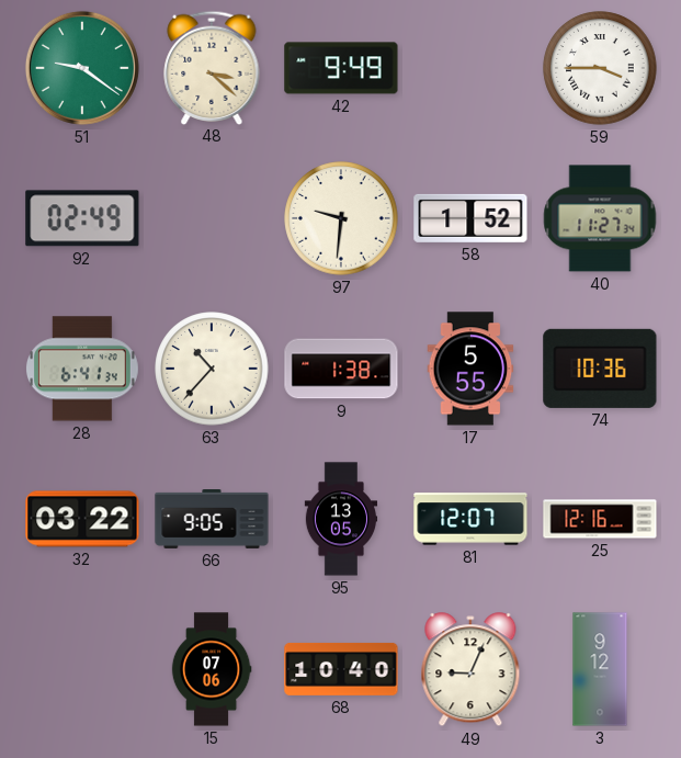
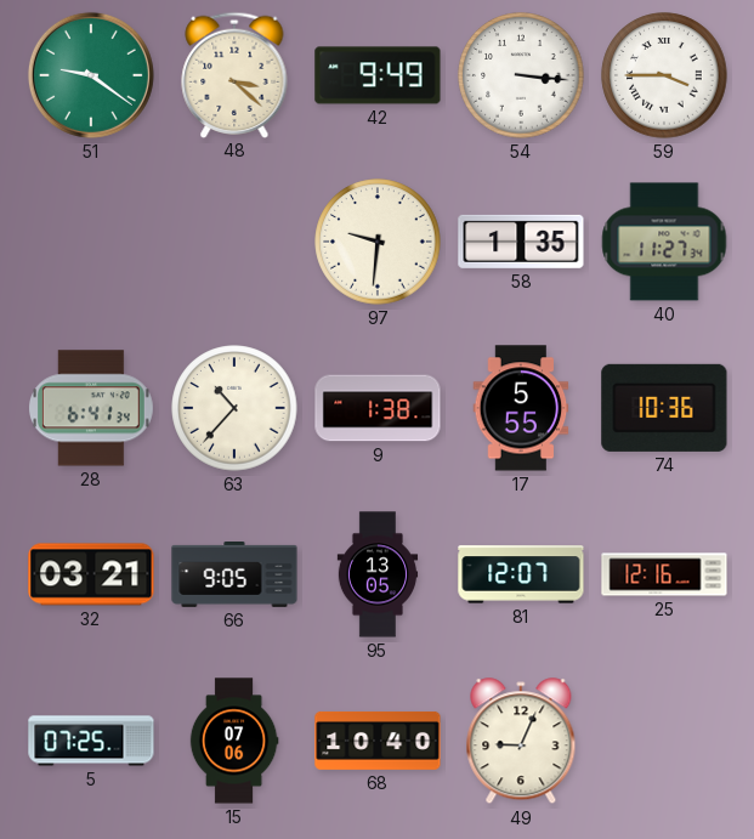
54: none -> 3:16
92: 02:49 -> none
58: 1:52 -> 1:35
32: 03:22 -> 03:21
5: none -> 07:25
3: 9:12 -> none
